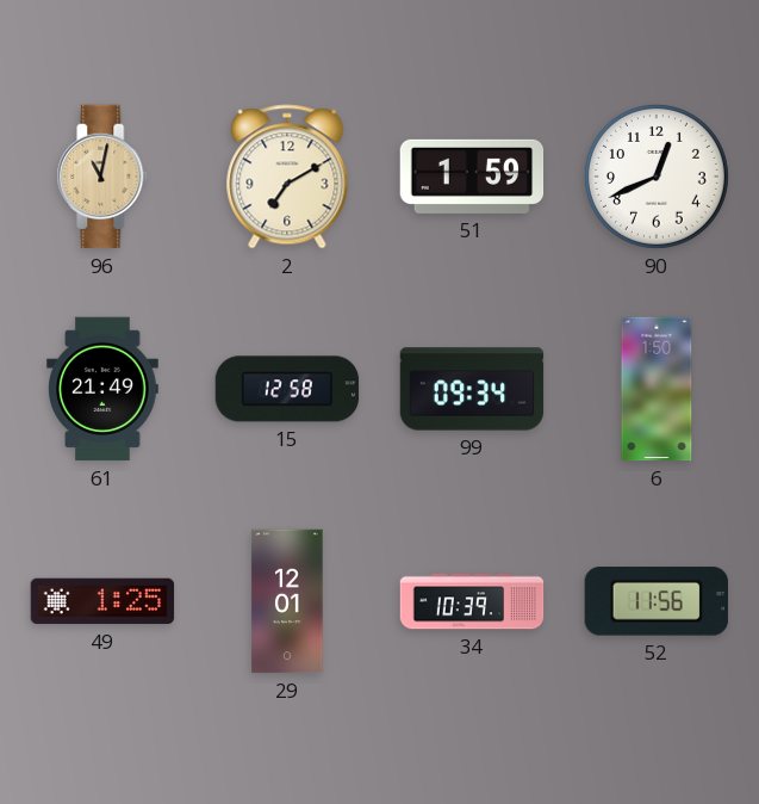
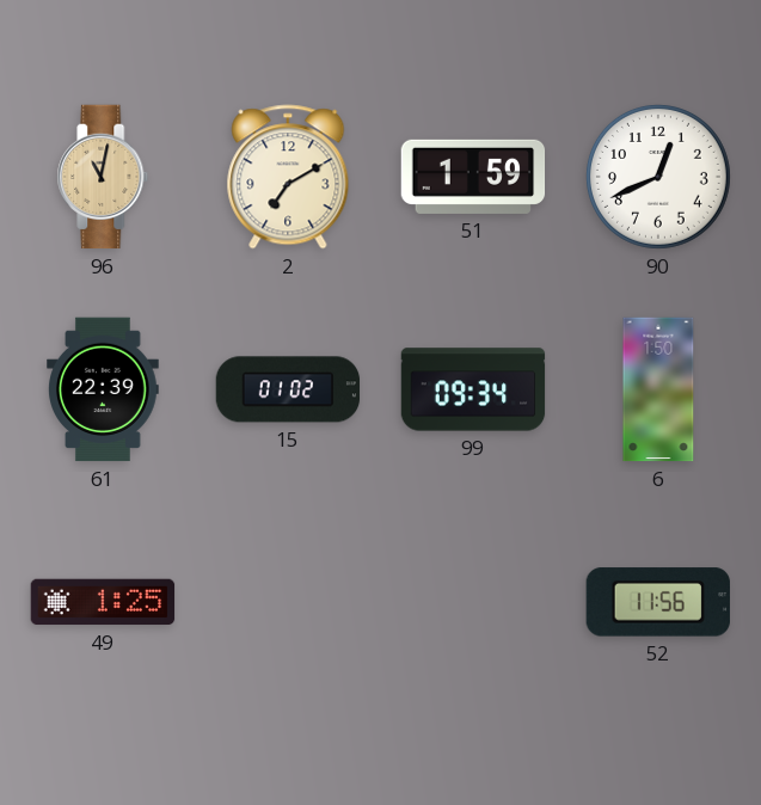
61: 21:49 -> 22:39
15: 12:58 -> 01:02
29: 12:01 -> none
34: 10:39 -> none
